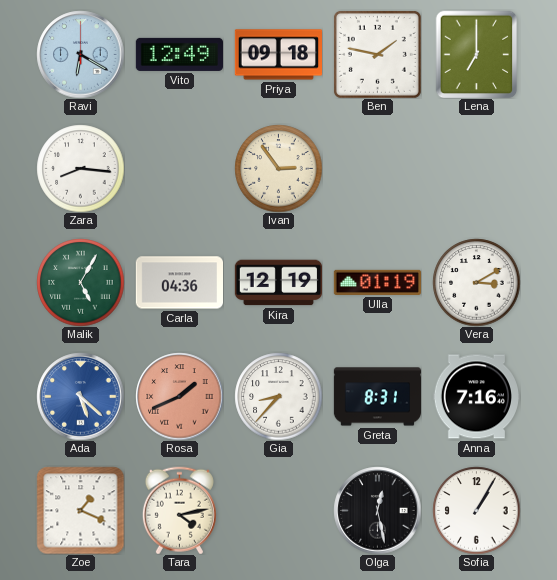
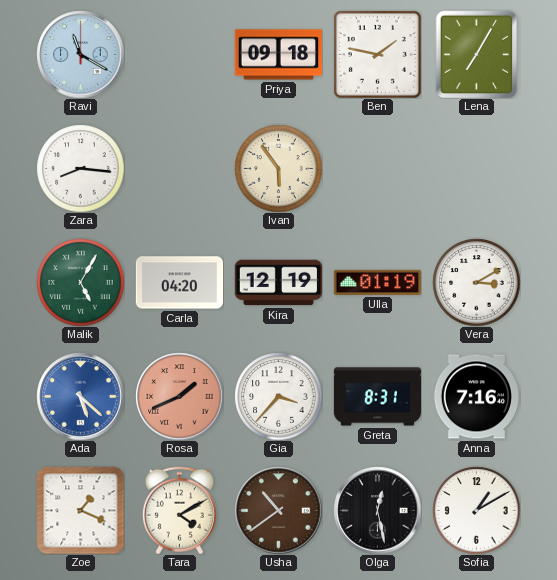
Ravi: 6:20 -> 11:20
Vito: 12:49 -> none
Lena: 7:00 -> 7:05
Ivan: 2:54 -> 5:54
Carla: 04:36 -> 04:20
Gia: 8:37 -> 3:37
Tara: 4:13 -> 4:10
Usha: none -> 10:39
Sofia: 1:05 -> 1:10
